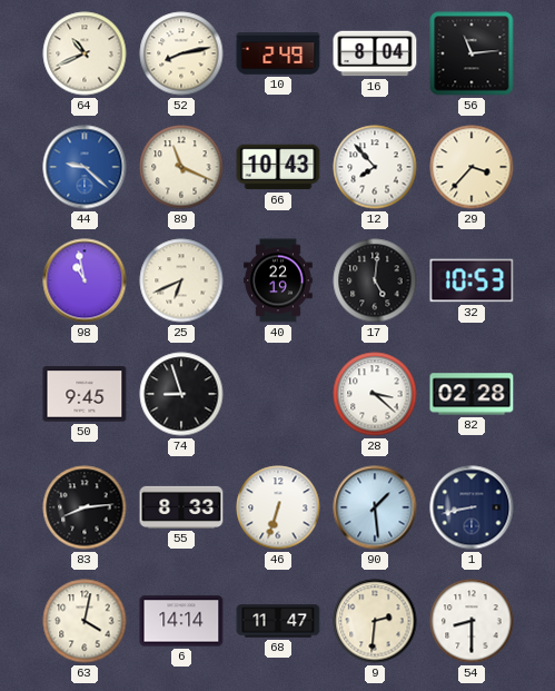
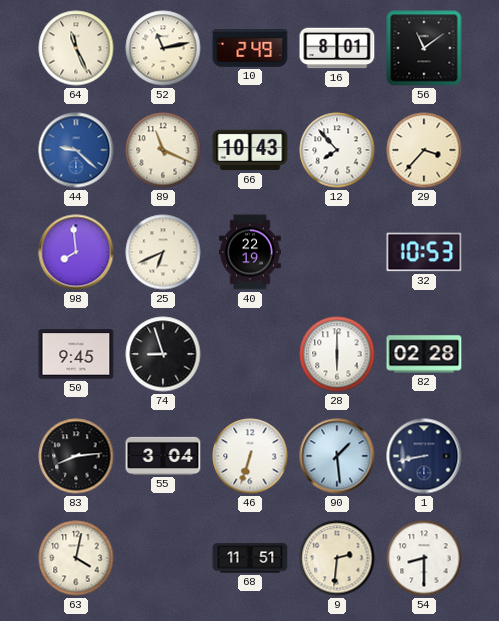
64: 10:41 -> 11:26
52: 8:13 -> 11:13
16: 8:04 -> 8:01
56: 11:14 -> 11:09
98: 10:58 -> 7:59
17: 5:01 -> none
28: 3:22 -> 6:00
55: 8:33 -> 3:04
6: 14:14 -> none
68: 11:47 -> 11:51
